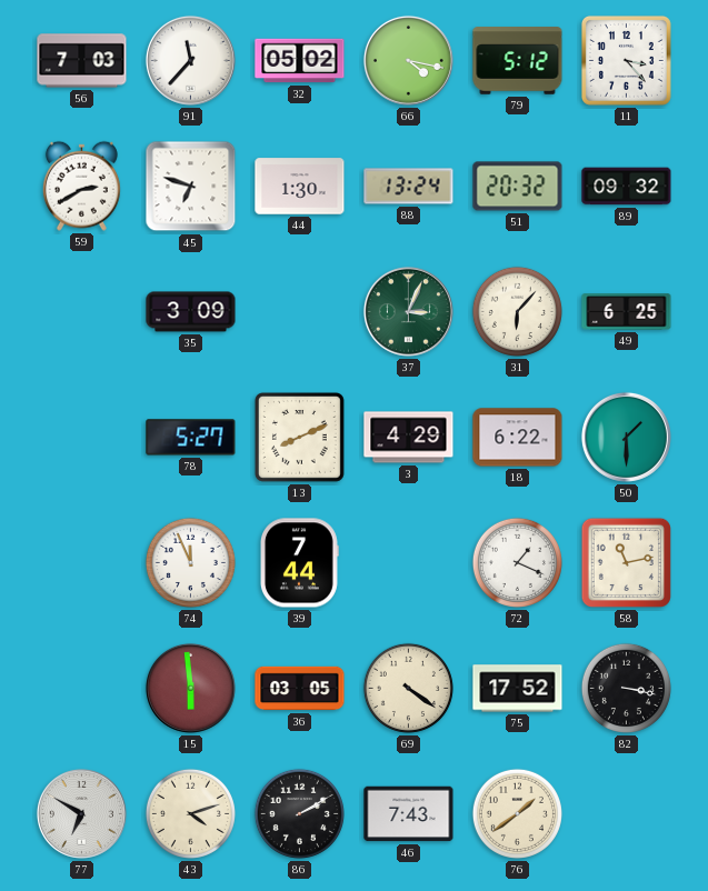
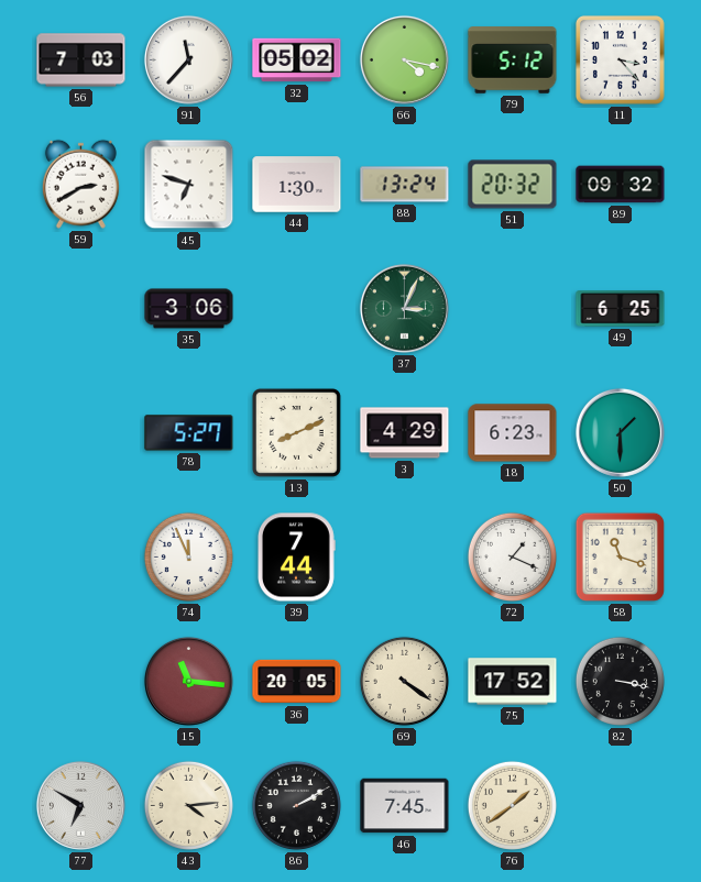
35: 3:09 -> 3:06
31: 6:07 -> none
18: 6:22 -> 6:23
58: 11:13 -> 11:18
15: 5:59 -> 11:16
36: 03:05 -> 20:05
43: 4:12 -> 4:14
46: 7:43 -> 7:45
